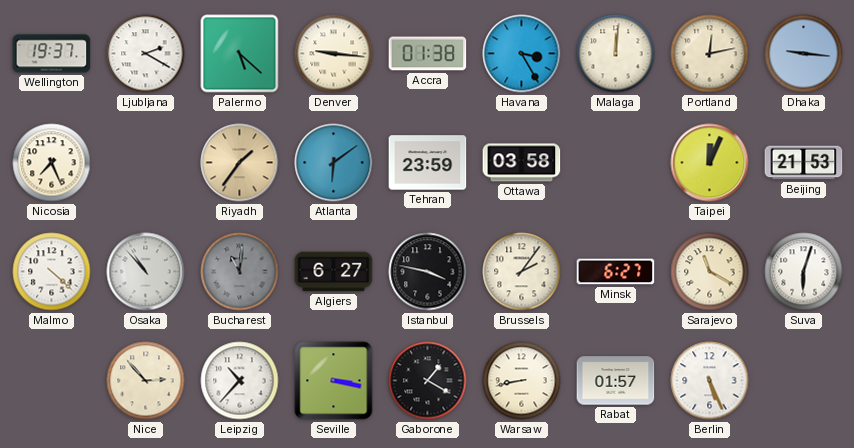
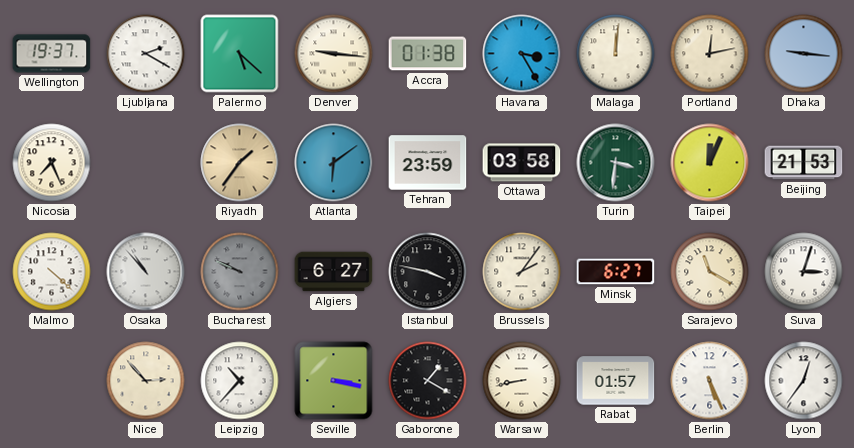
Turin: none -> 3:31
Bucharest: 11:01 -> 9:49
Suva: 6:03 -> 3:03
Lyon: none -> 12:36
